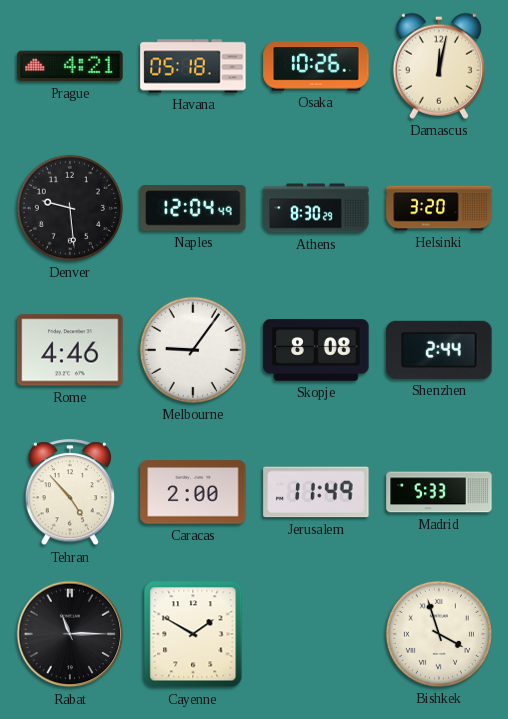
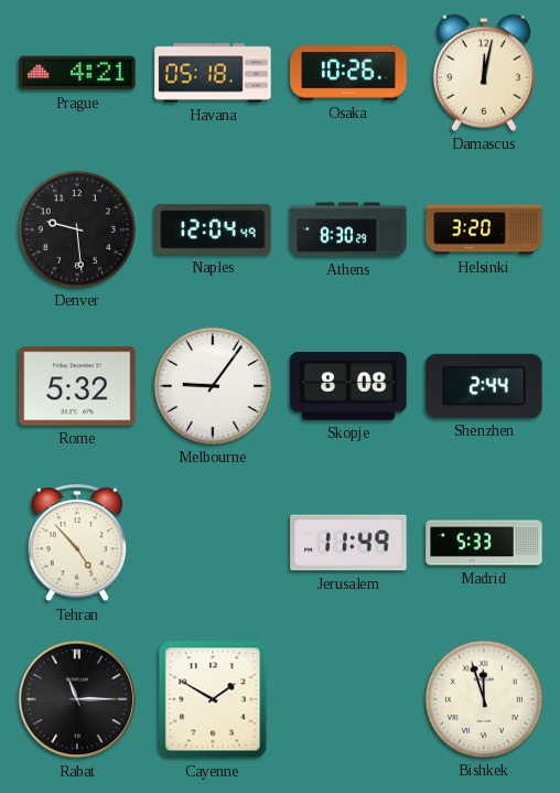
Rome: 4:46 -> 5:32
Caracas: 2:00 -> none
Bishkek: 3:57 -> 11:57
